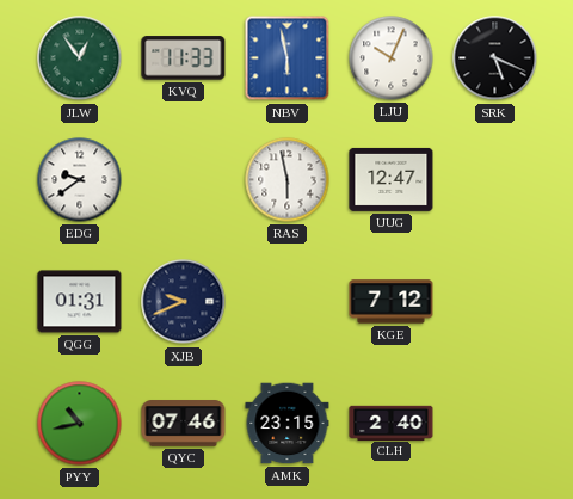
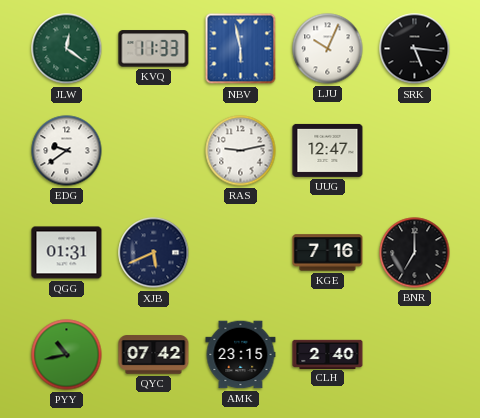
JLW: 12:54 -> 12:21
SRK: 5:19 -> 5:16
RAS: 5:58 -> 9:13
XJB: 9:41 -> 5:41
KGE: 7:12 -> 7:16
BNR: none -> 7:00
QYC: 07:46 -> 07:42
